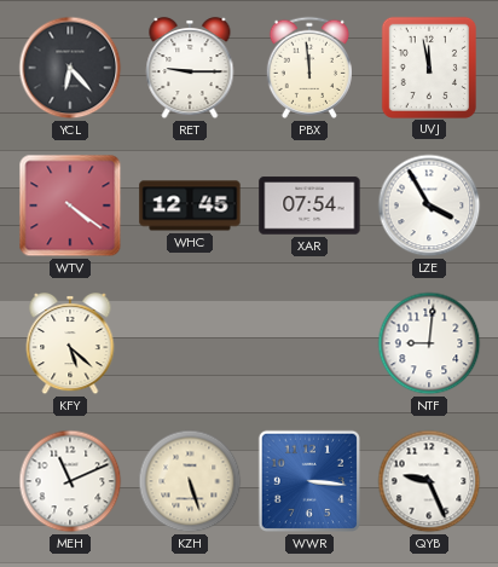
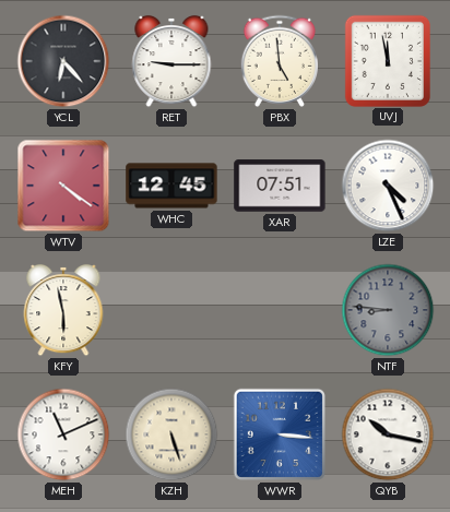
PBX: 11:59 -> 4:59
XAR: 07:54 -> 07:51
LZE: 3:55 -> 4:26
KFY: 5:22 -> 5:58
NTF: 9:01 -> 8:46
NTF dial: white -> grey
QYB: 9:26 -> 10:17
